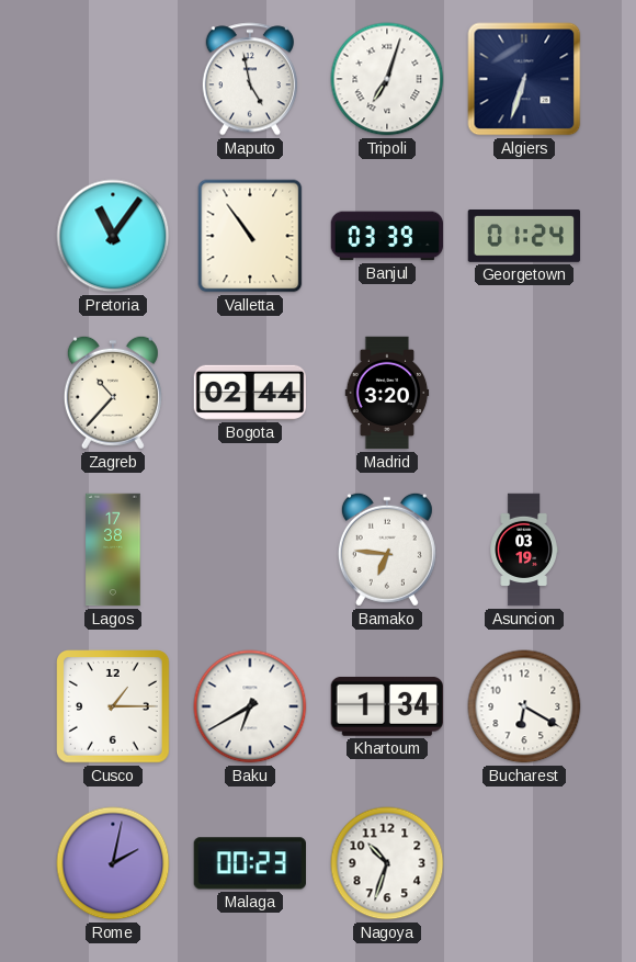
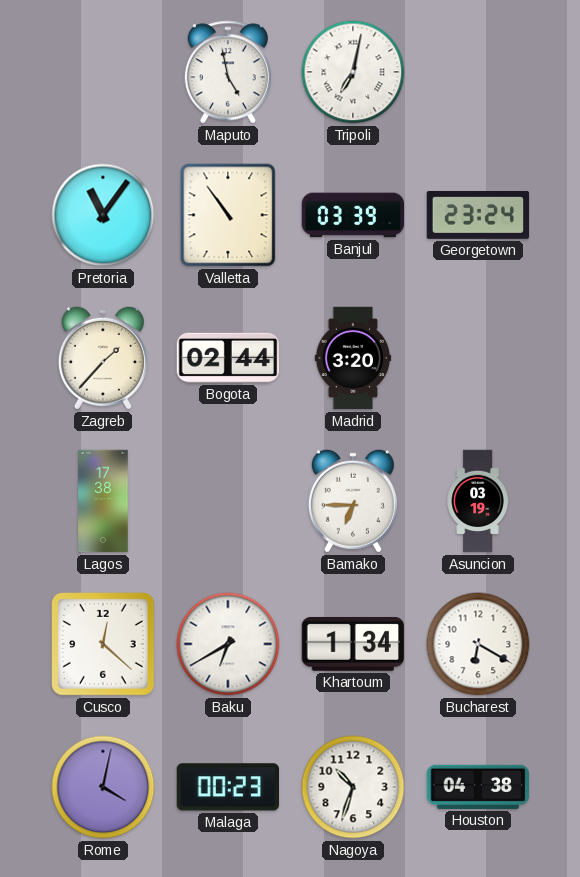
Tripoli: 7:03 -> 7:02
Algiers: 6:33 -> none
Georgetown: 01:24 -> 23:24
Zagreb: 10:37 -> 1:37
Bamako: 6:46 -> 6:45
Cusco: 1:15 -> 12:22
Rome: 2:02 -> 4:02
Houston: none -> 04:38
